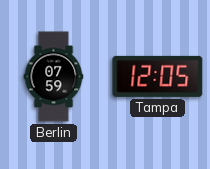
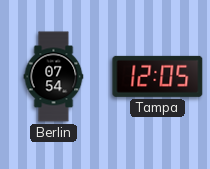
Berlin: 07:59 -> 07:54
